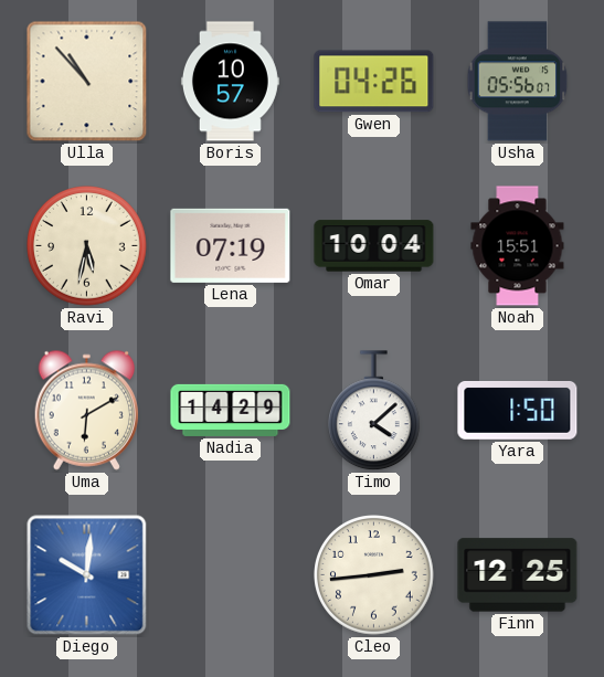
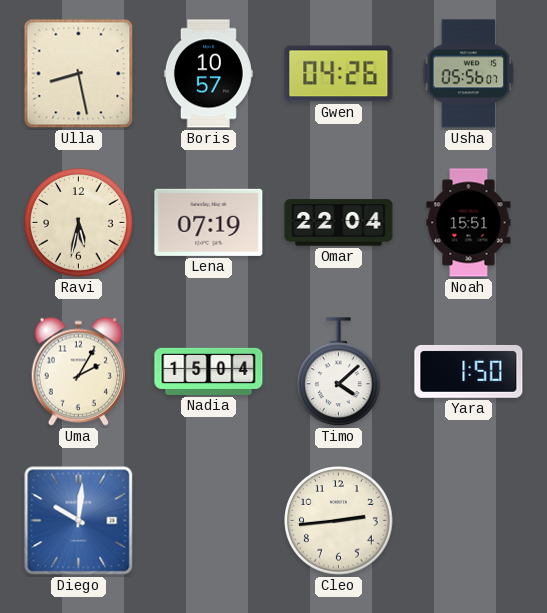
Ulla: 10:53 -> 8:28
Omar: 10:04 -> 22:04
Uma: 6:10 -> 2:05
Nadia: 14:29 -> 15:04
Finn: 12:25 -> none
